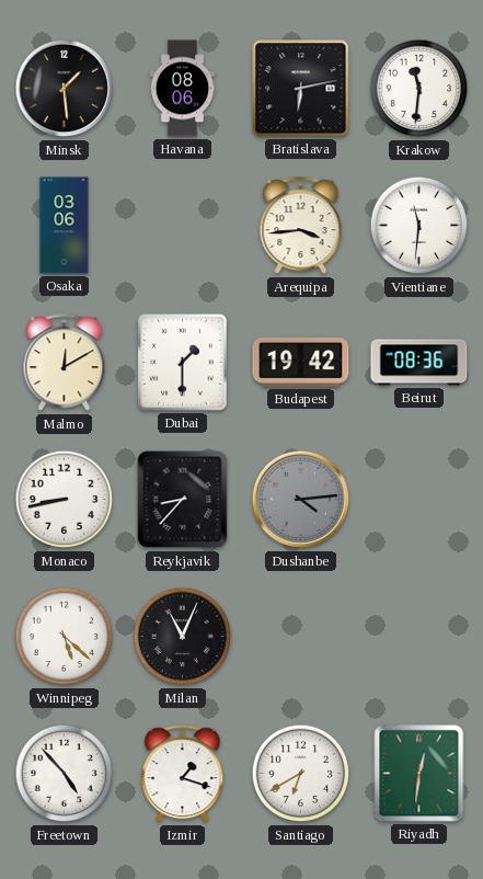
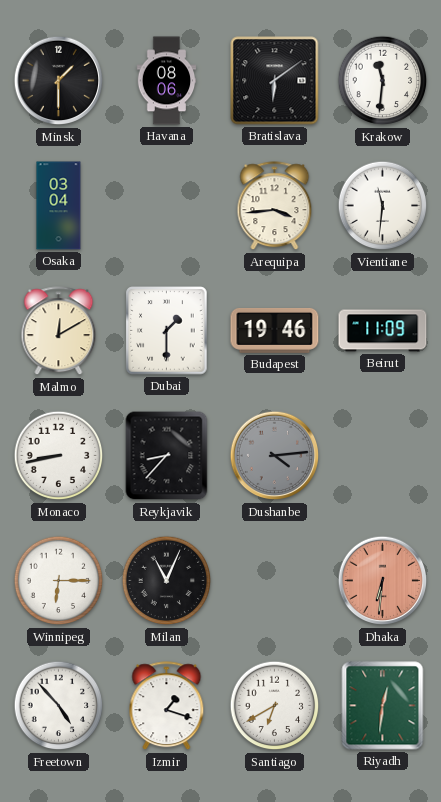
Minsk: 1:29 -> 1:30
Bratislava: 6:13 -> 6:09
Osaka: 03:06 -> 03:04
Budapest: 19:42 -> 19:46
Beirut: 08:36 -> 11:09
Winnipeg: 5:22 -> 6:15
Dhaka: none -> 6:31
